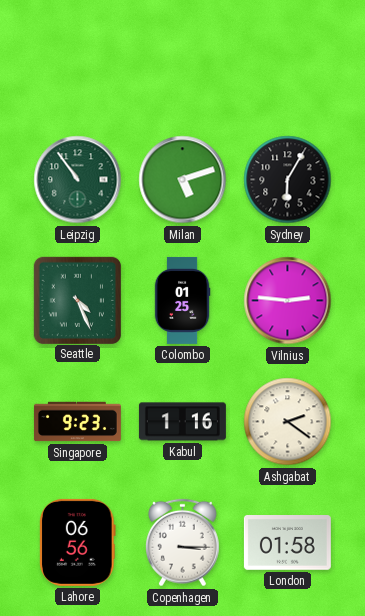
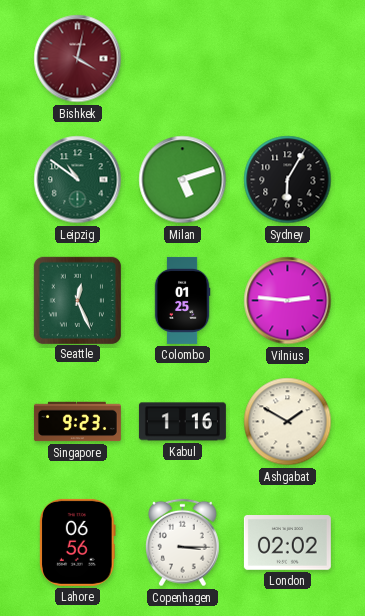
Bishkek: none -> 4:02
Leipzig: 10:54 -> 10:51
Seattle: 4:26 -> 12:26
Ashgabat: 2:21 -> 1:50
London: 01:58 -> 02:02
